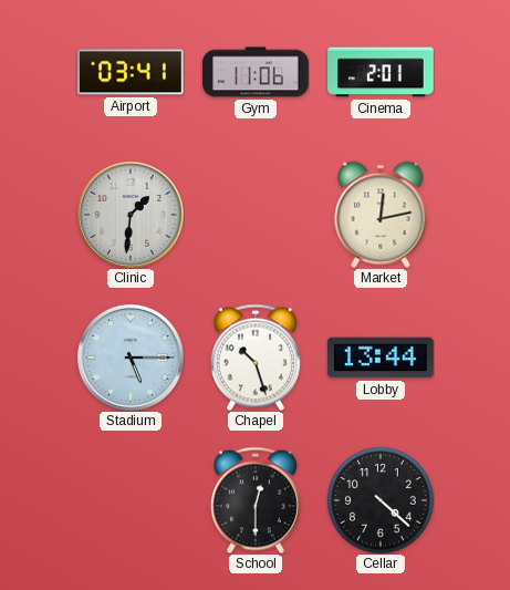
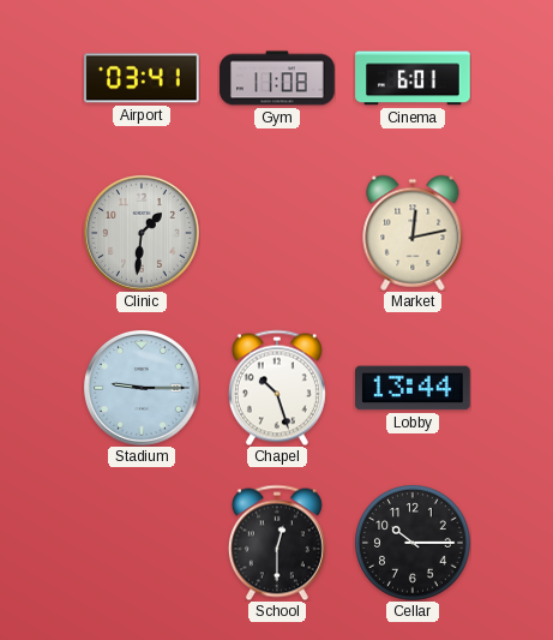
Gym: 11:06 -> 11:08
Cinema: 2:01 -> 6:01
Stadium: 5:15 -> 9:15
Cellar: 4:22 -> 10:15
